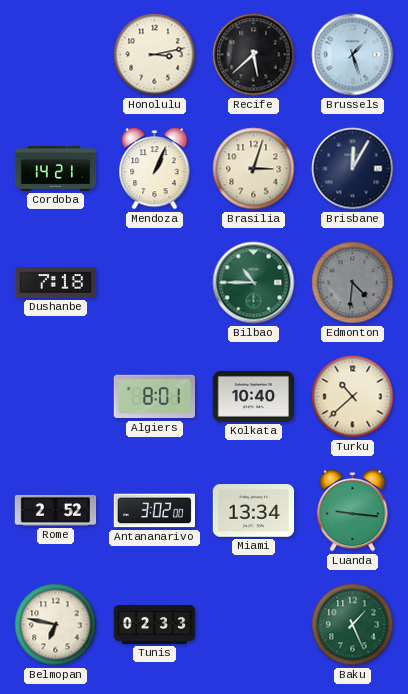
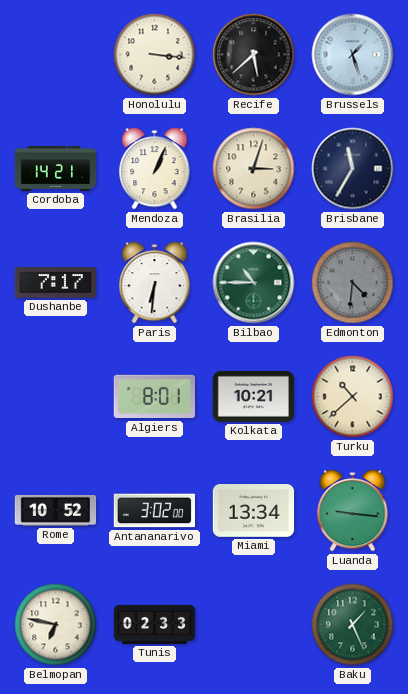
Honolulu: 3:13 -> 3:16
Brisbane: 12:05 -> 11:35
Dushanbe: 7:18 -> 7:17
Paris: none -> 6:31
Kolkata: 10:40 -> 10:21
Rome: 2:52 -> 10:52
